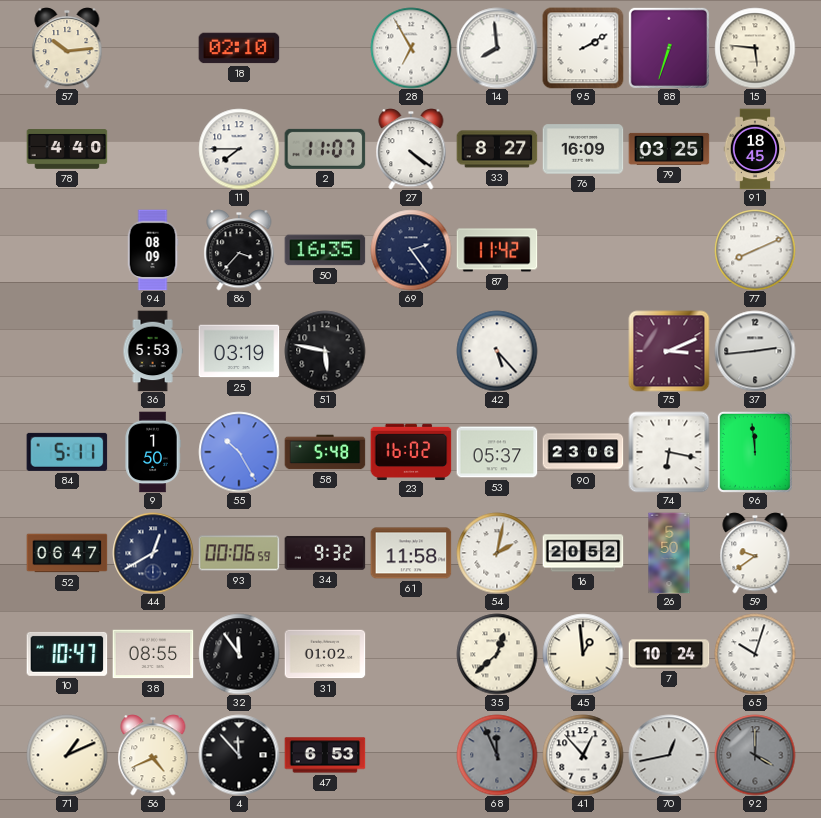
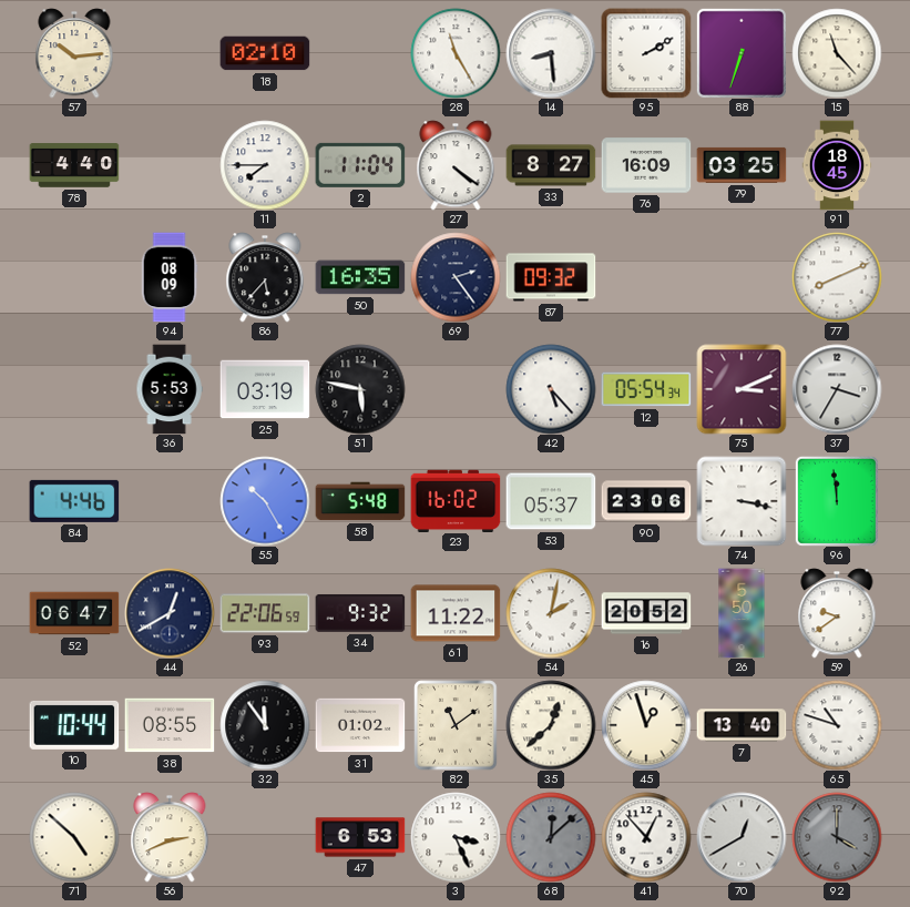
28: 6:55 -> 11:25
14: 7:59 -> 8:29
15: 5:46 -> 11:23
2: 11:07 -> 11:04
86: 3:37 -> 5:37
87: 11:42 -> 09:32
12: none -> 05:54
37: 2:44 -> 3:35
84: 5:11 -> 4:46
9: 1:50 -> none
74: 6:17 -> 3:17
93: 00:06 -> 22:06
61: 11:58 -> 11:22
10: 10:47 -> 10:44
82: none -> 11:09
45: 12:59 -> 12:57
7: 10:24 -> 13:40
65: 10:03 -> 10:48
71: 1:11 -> 4:52
56: 4:41 -> 2:41
4: 11:53 -> none
3: none -> 3:26
68: 11:56 -> 12:08
70: 12:43 -> 12:40
